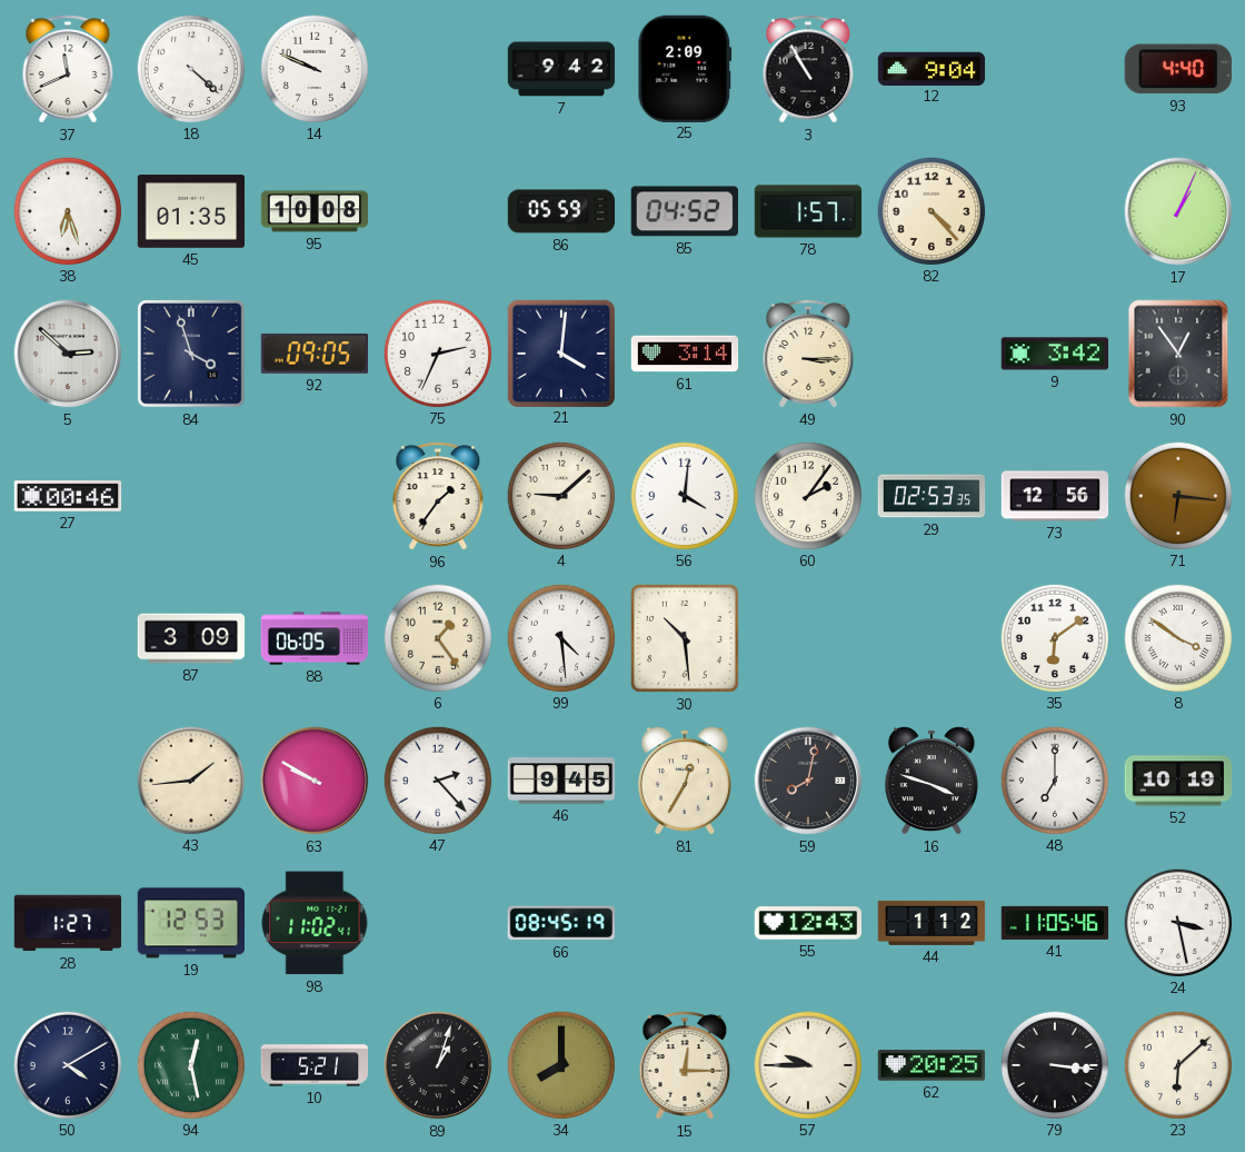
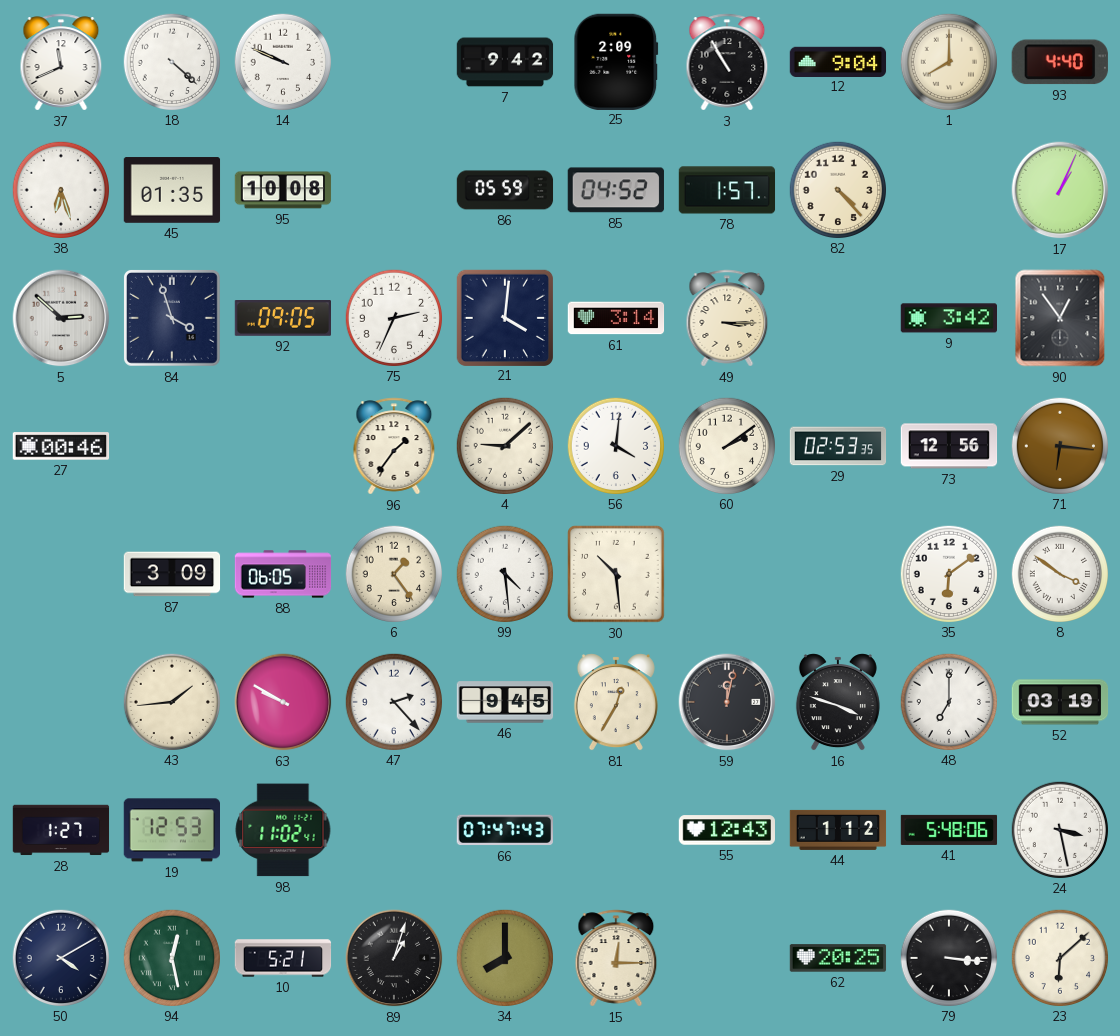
1: none -> 8:00
60: 2:06 -> 2:09
59: 8:02 -> 12:02
52: 10:19 -> 03:19
66: 08:45 -> 07:47
41: 11:05 -> 5:48
57: 9:45 -> none
